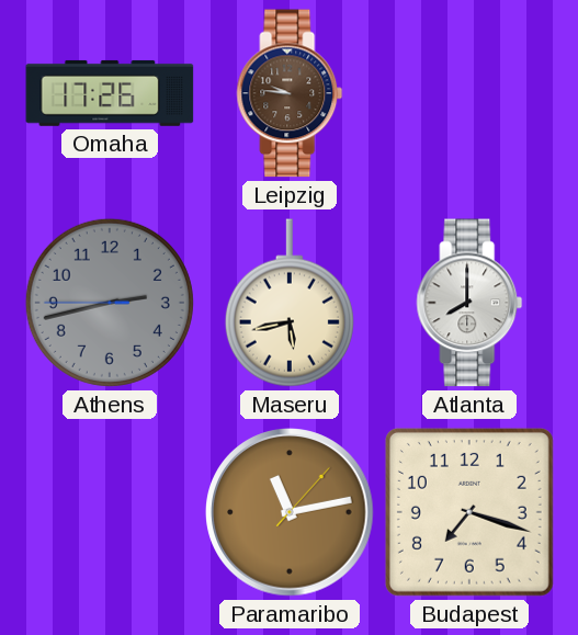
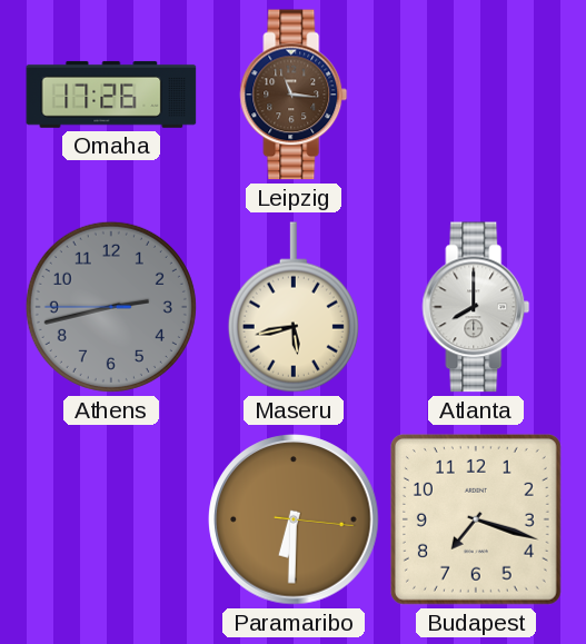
Leipzig: 9:46 -> 11:16
Paramaribo: 11:13 -> 6:30
